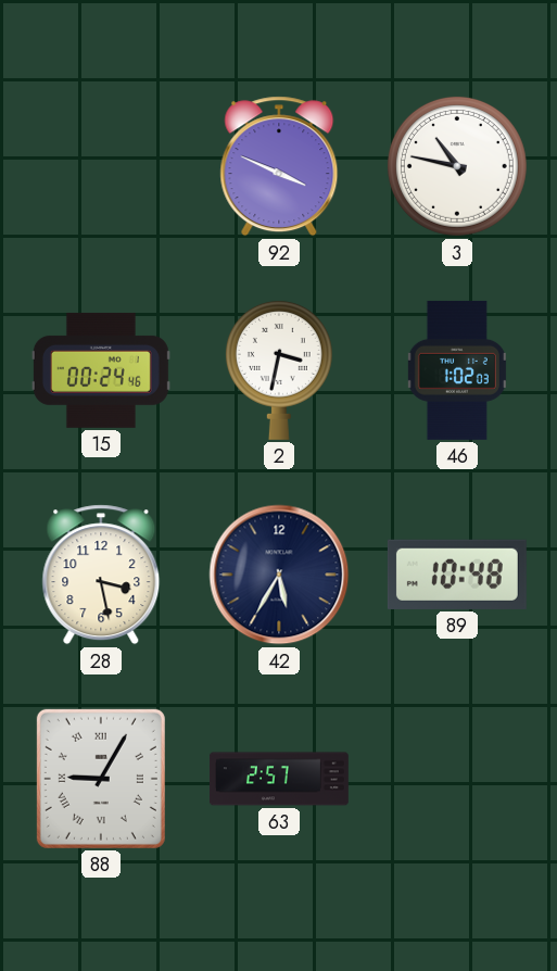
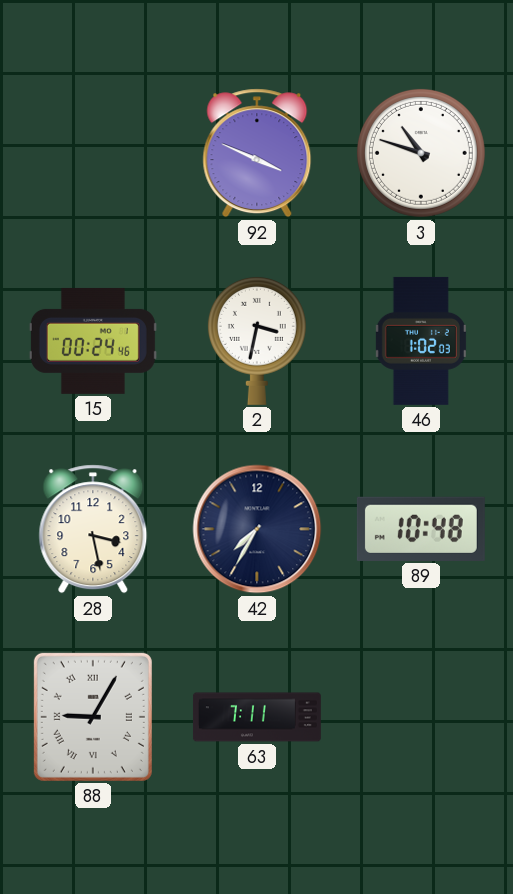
3: 10:47 -> 10:48
42: 5:35 -> 7:35
63: 2:57 -> 7:11
